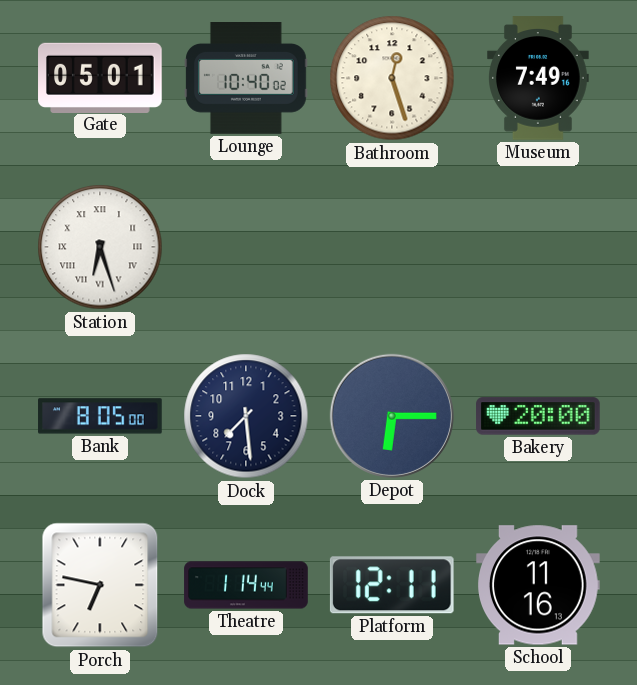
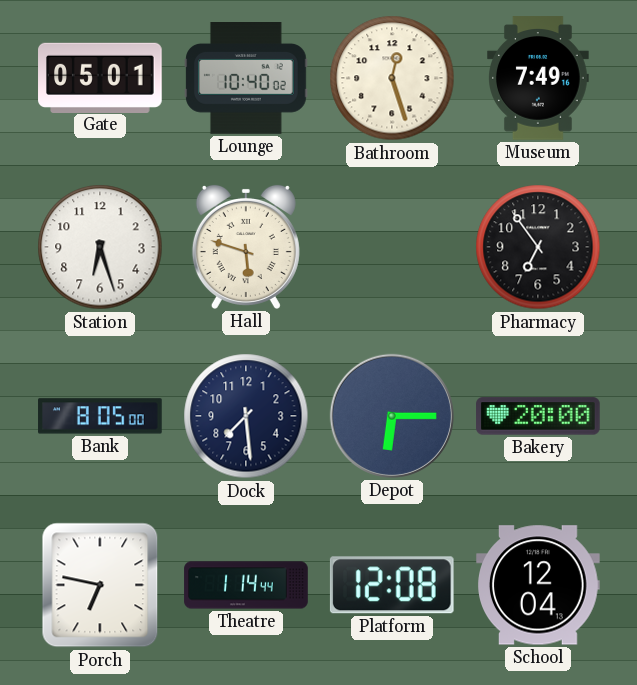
Station numerals: Roman -> Arabic
Hall: none -> 5:48
Pharmacy: none -> 6:54
Platform: 12:11 -> 12:08
School: 11:16 -> 12:04
